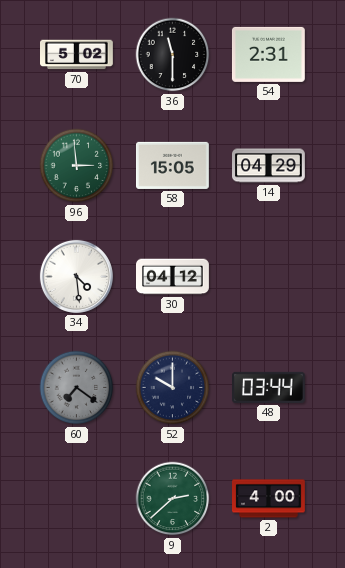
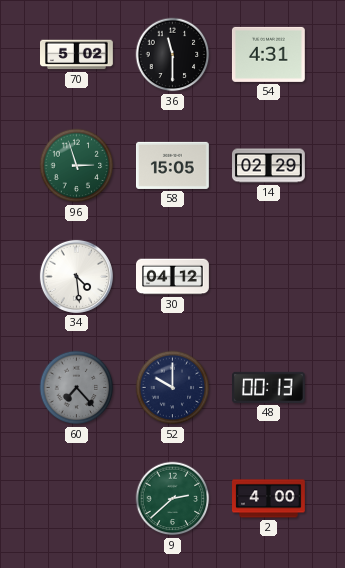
54: 2:31 -> 4:31
96: 2:59 -> 2:57
14: 04:29 -> 02:29
60: 7:21 -> 7:23
48: 03:44 -> 00:13
